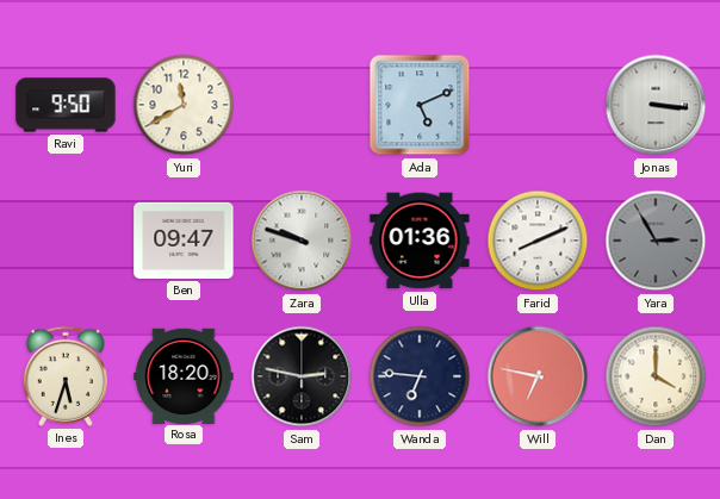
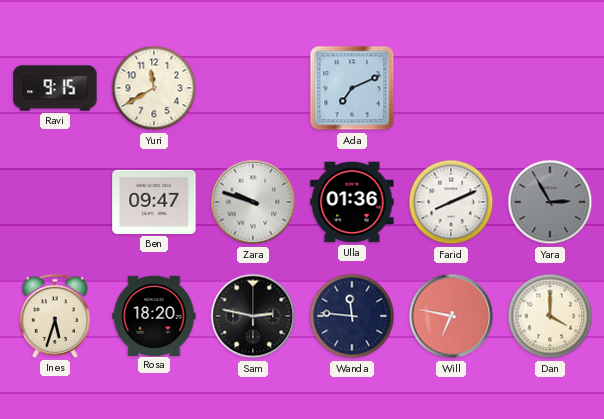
Ravi: 9:50 -> 9:15
Ada: 5:11 -> 7:11
Jonas: 3:16 -> none
Wanda: 6:46 -> 11:46
